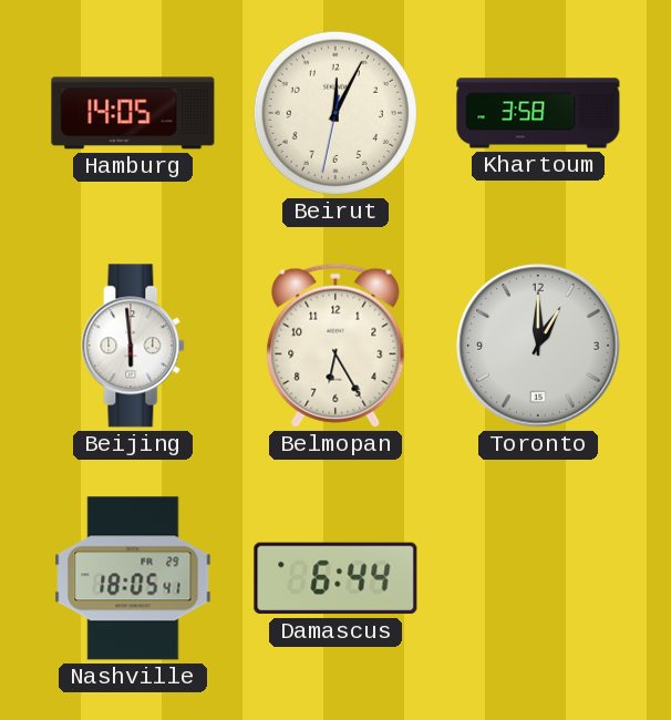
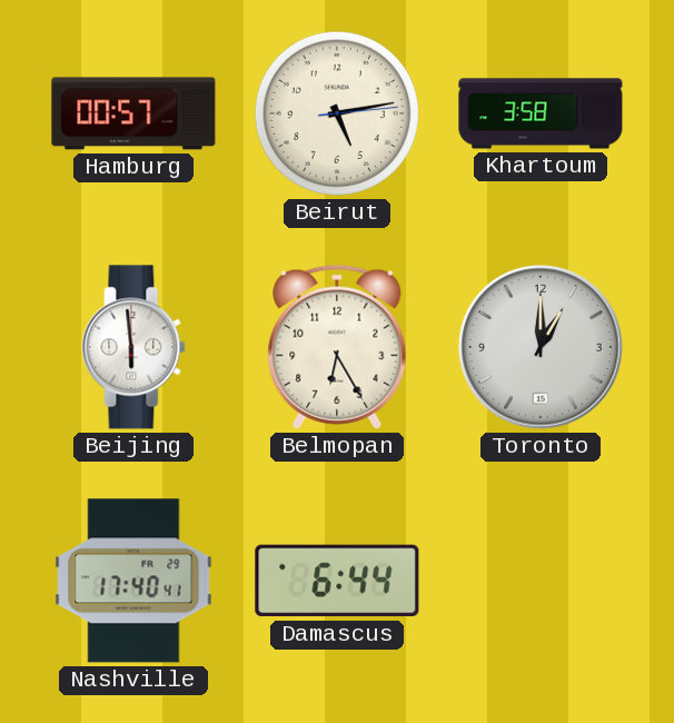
Hamburg: 14:05 -> 00:57
Beirut: 12:04 -> 5:13
Nashville: 18:05 -> 17:40
